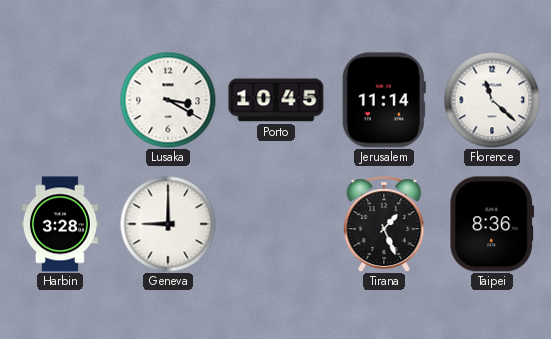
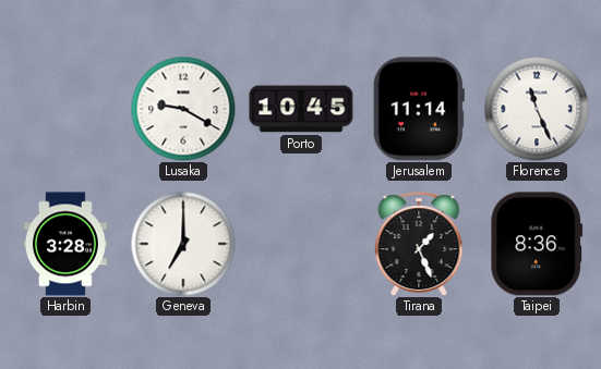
Lusaka: 3:20 -> 9:20
Florence: 11:22 -> 11:26
Geneva: 9:00 -> 7:00
